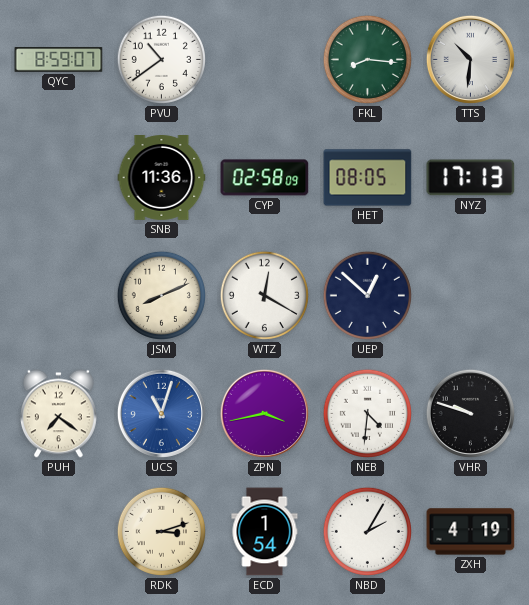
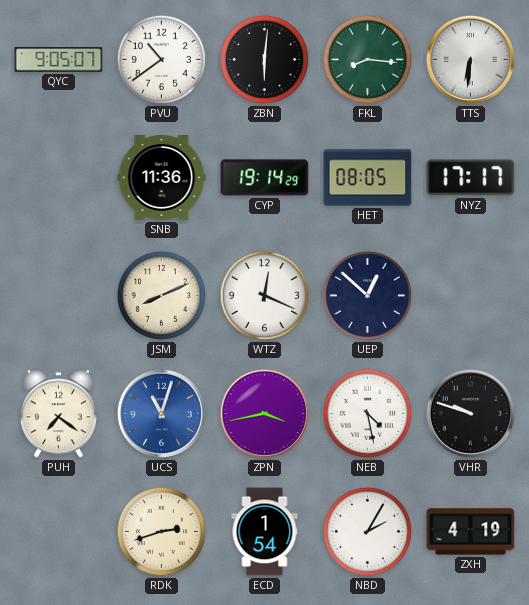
QYC: 8:59 -> 9:05
ZBN: none -> 6:01
TTS: 10:31 -> 6:31
CYP: 02:58 -> 19:14
NYZ: 17:13 -> 17:17
WTZ: 12:20 -> 12:19
NEB: 4:31 -> 4:28
RDK: 3:12 -> 2:42
